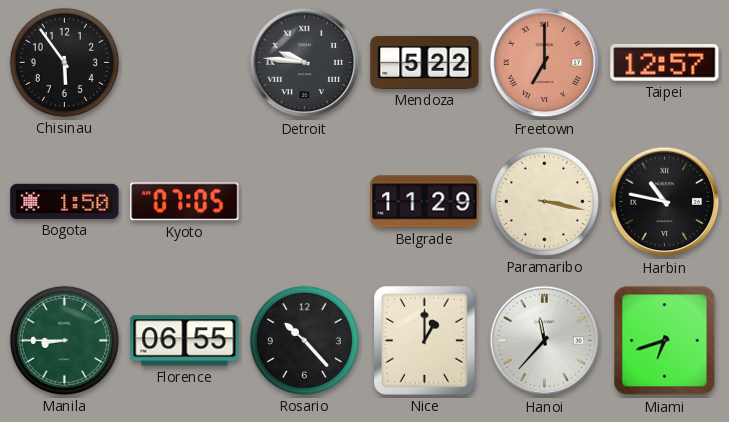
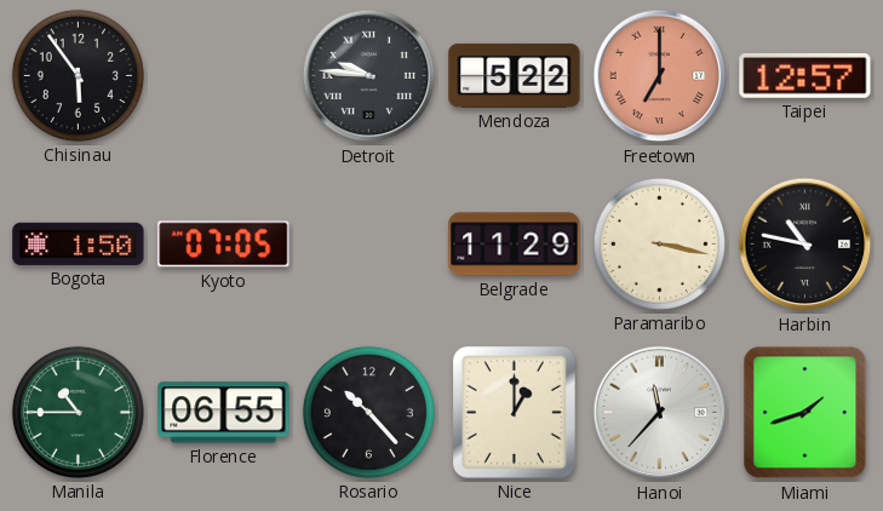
Manila: 8:45 -> 10:45
Miami: 6:42 -> 1:42
